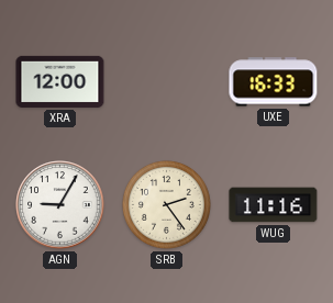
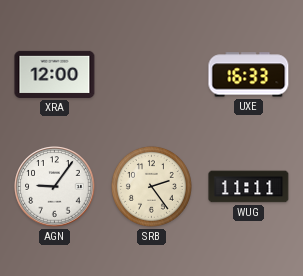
AGN: 9:05 -> 9:06
WUG: 11:16 -> 11:11
